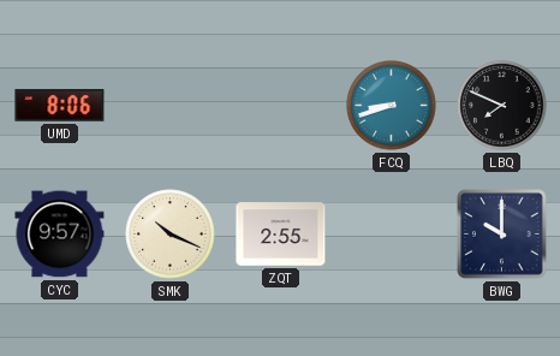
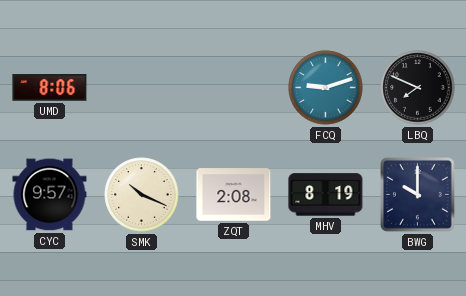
FCQ: 8:42 -> 9:12
ZQT: 2:55 -> 2:08
MHV: none -> 8:19
